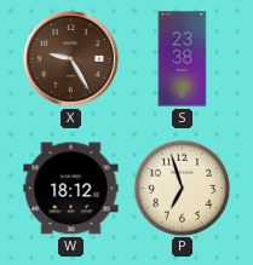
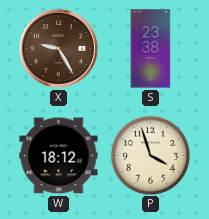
P: 6:57 -> 3:57
